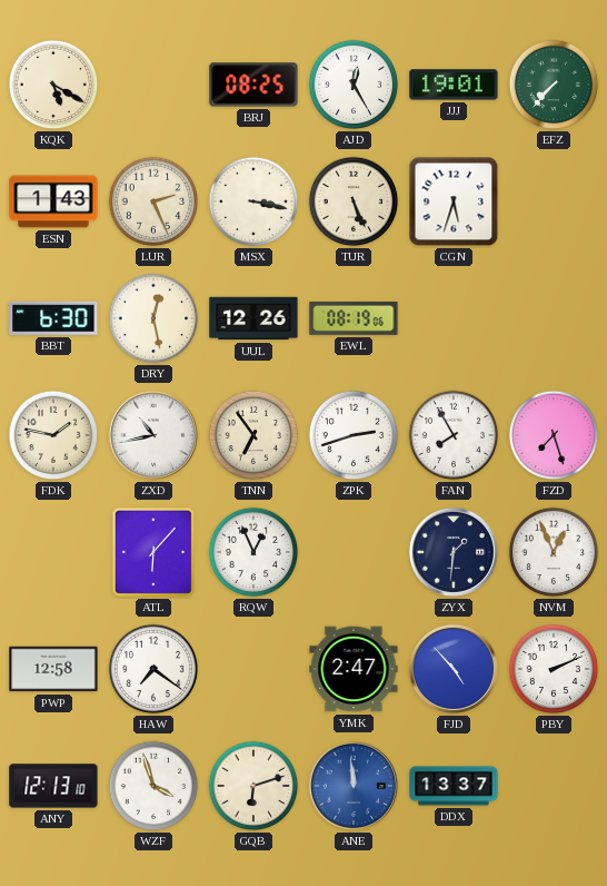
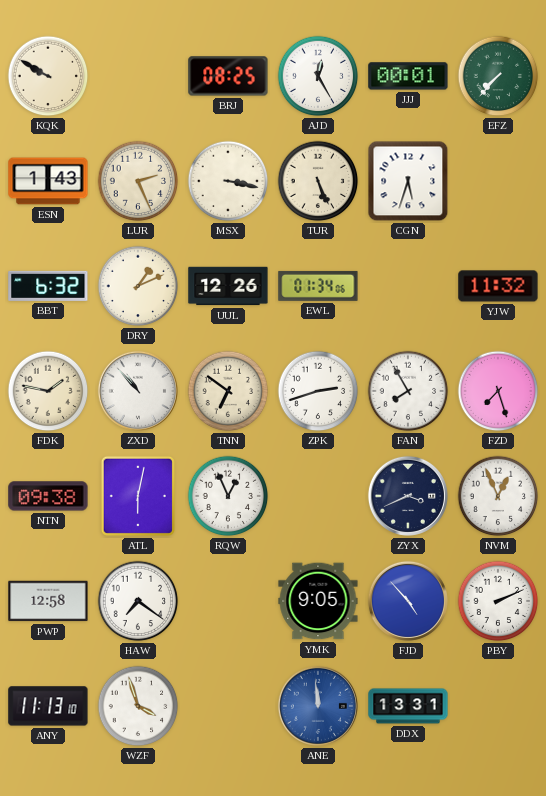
KQK: 5:20 -> 9:50
JJJ: 19:01 -> 00:01
BBT: 6:30 -> 6:32
DRY: 12:28 -> 1:11
EWL: 08:19 -> 01:34
YJW: none -> 11:32
ZXD: 10:43 -> 10:53
TNN: 6:54 -> 6:51
NTN: none -> 09:38
ATL: 6:07 -> 6:02
ZYX: 1:31 -> 3:41
YMK: 2:47 -> 9:05
ANY: 12:13 -> 11:13
GQB: 6:12 -> none
DDX: 13:37 -> 13:31
